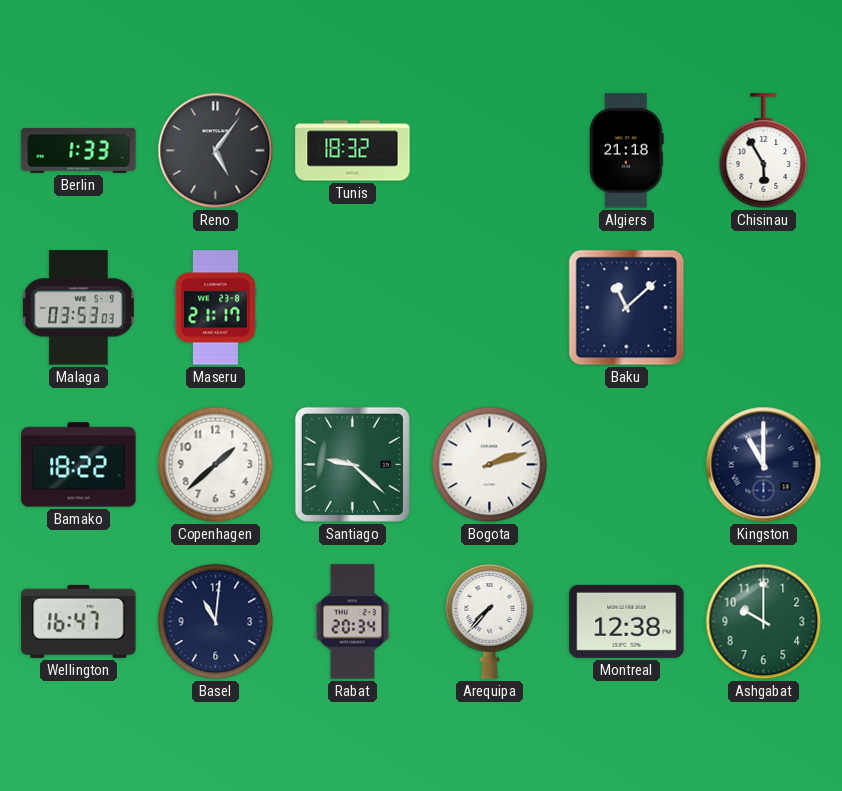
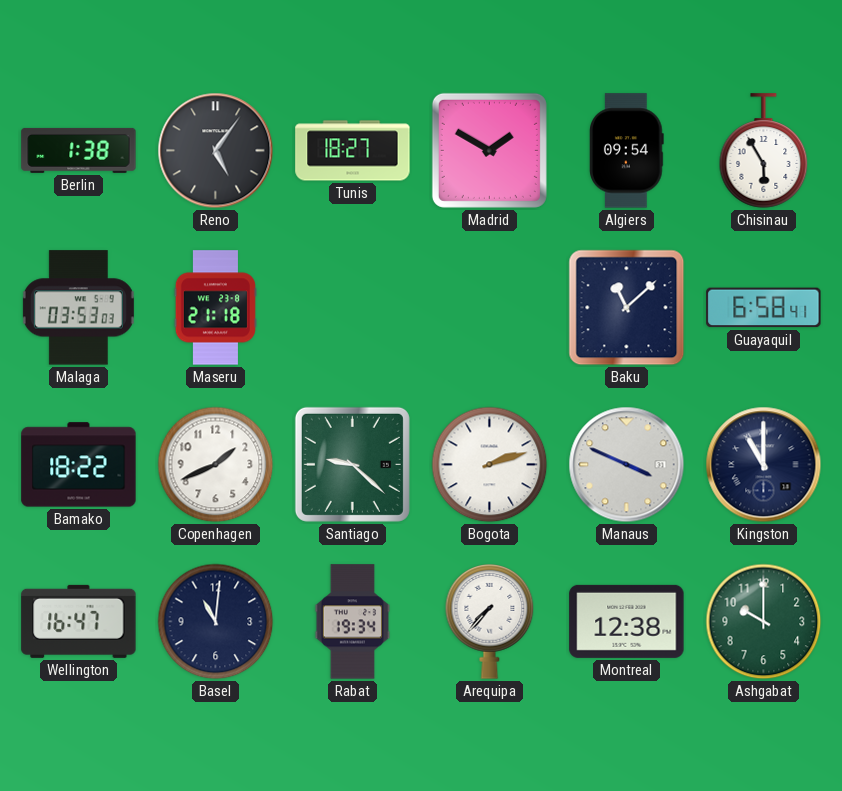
Berlin: 1:33 -> 1:38
Tunis: 18:32 -> 18:27
Madrid: none -> 1:50
Algiers: 21:18 -> 09:54
Maseru: 21:17 -> 21:18
Guayaquil: none -> 6:58
Copenhagen: 1:38 -> 1:41
Manaus: none -> 3:49
Rabat: 20:34 -> 19:34
